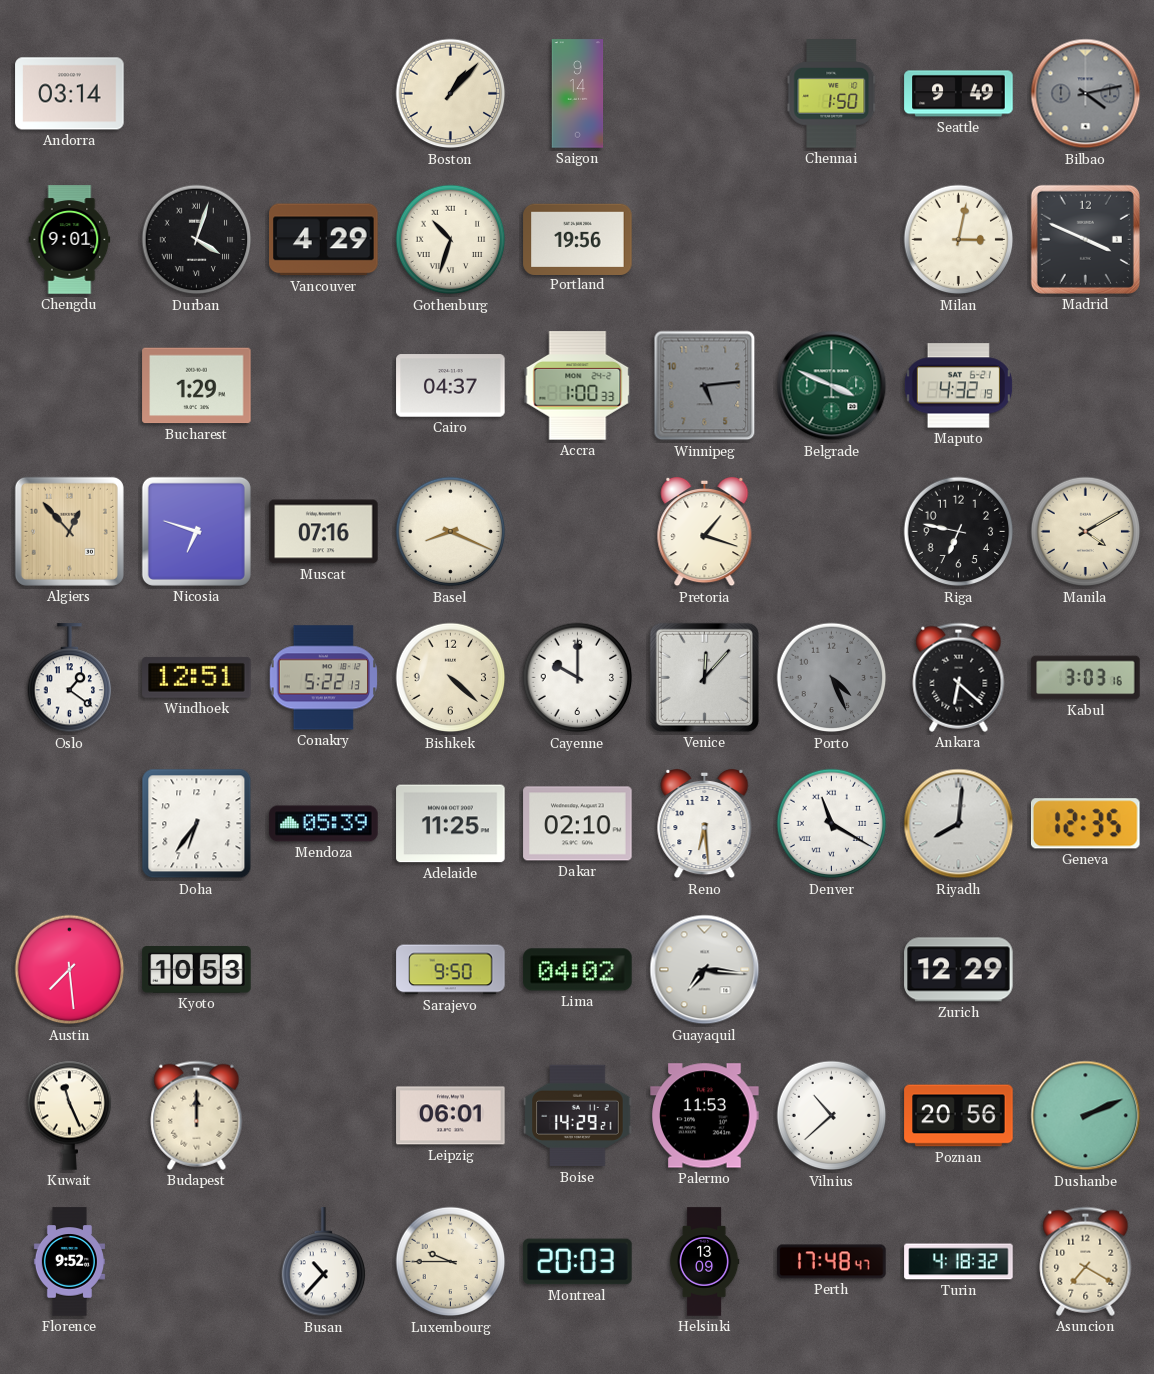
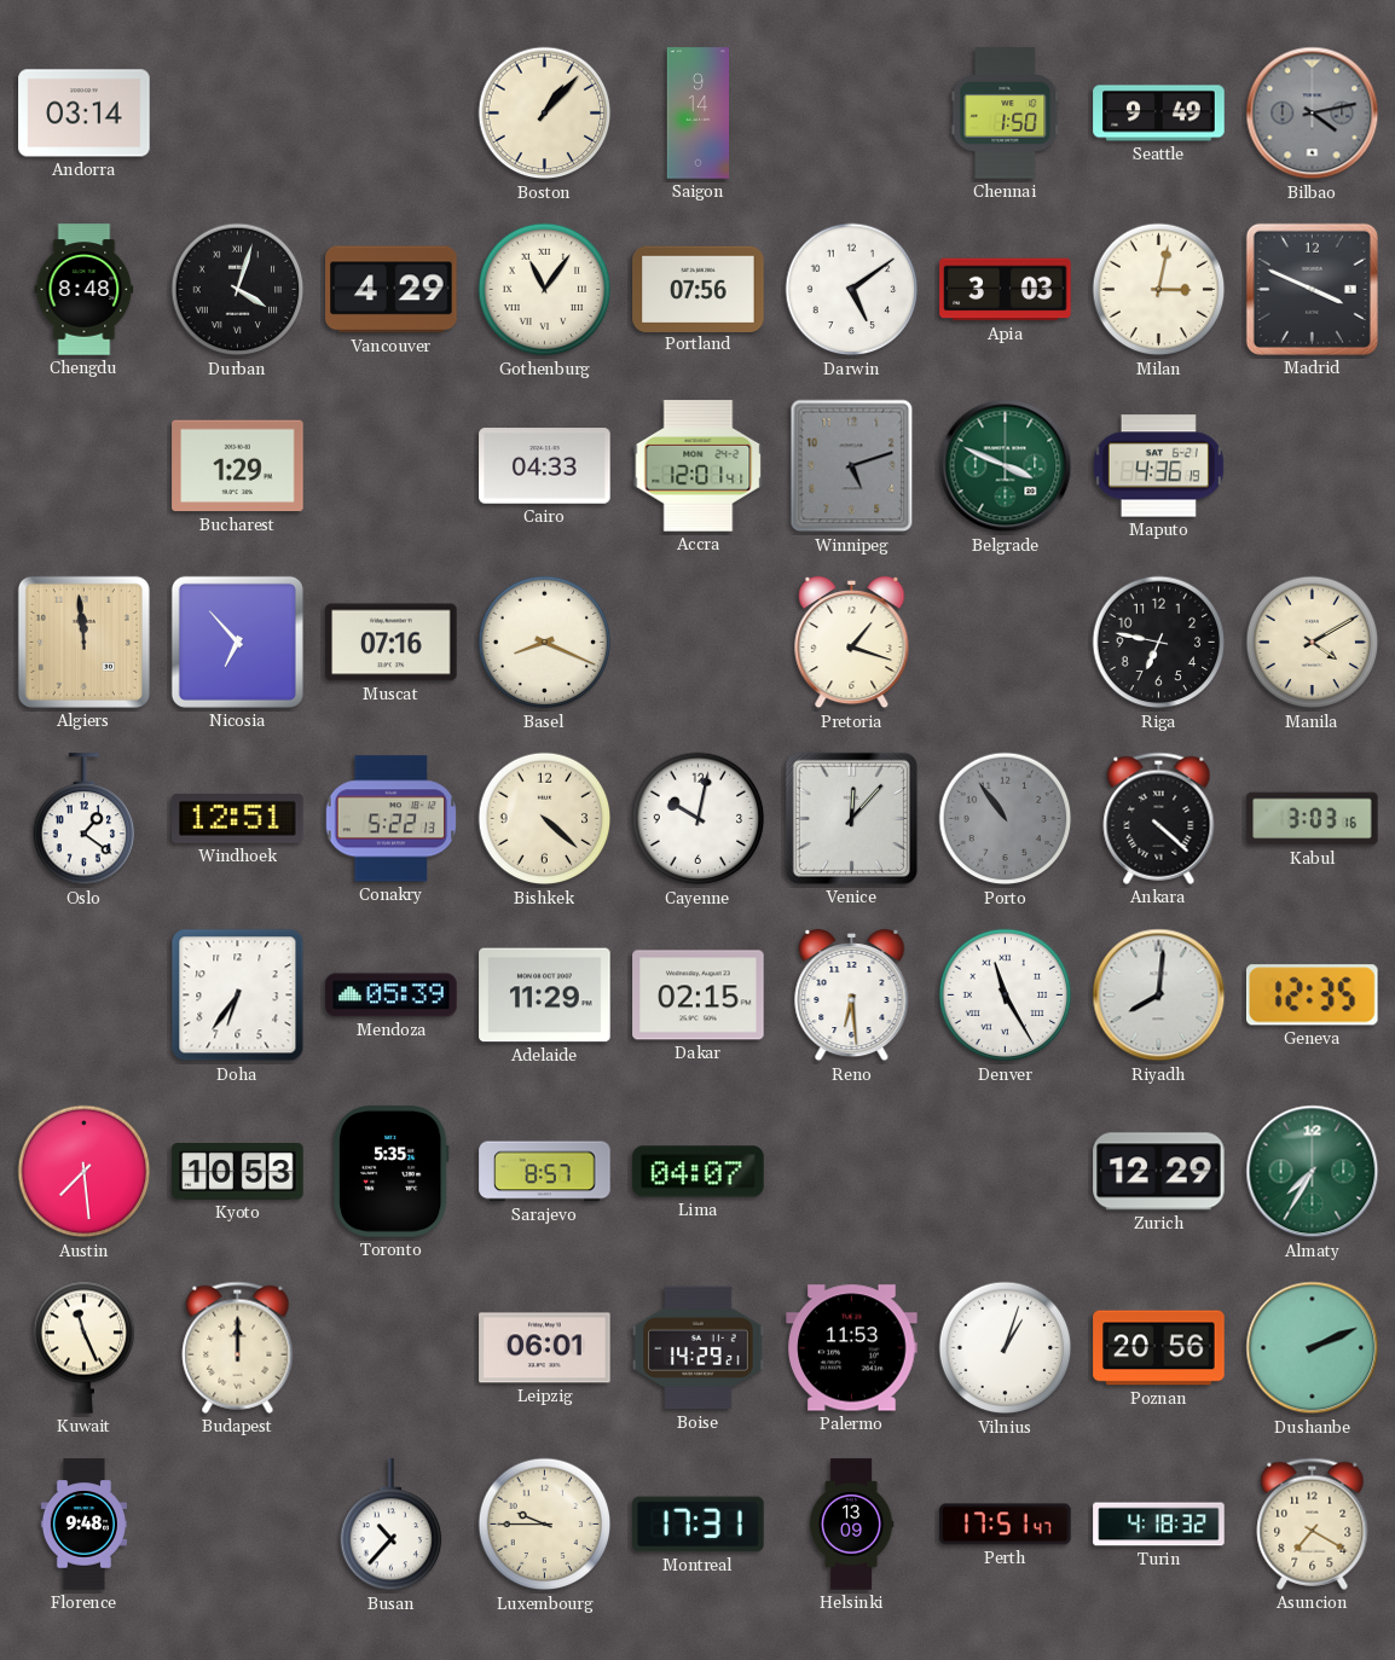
Chengdu: 9:01 -> 8:48
Gothenburg: 10:33 -> 11:06
Portland: 19:56 -> 07:56
Darwin: none -> 5:09
Apia: none -> 3:03
Cairo: 04:37 -> 04:33
Accra: 1:00 -> 12:01
Winnipeg: 5:14 -> 5:12
Maputo: 4:32 -> 4:36
Algiers: 12:53 -> 11:59
Nicosia: 6:48 -> 6:53
Cayenne: 10:00 -> 10:02
Porto: 4:26 -> 10:54
Ankara: 6:22 -> 4:22
Adelaide: 11:25 -> 11:29
Dakar: 02:10 -> 02:15
Denver: 11:20 -> 11:25
Toronto: none -> 5:35
Sarajevo: 9:50 -> 8:57
Lima: 04:02 -> 04:07
Guayaquil: 7:16 -> none
Almaty: none -> 7:35
Vilnius: 10:38 -> 1:03
Florence: 9:52 -> 9:48
Montreal: 20:03 -> 17:31
Perth: 17:48 -> 17:51
